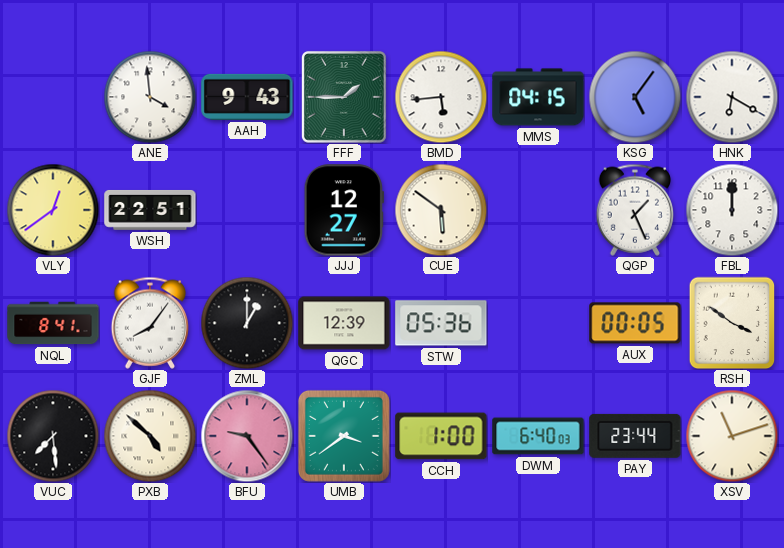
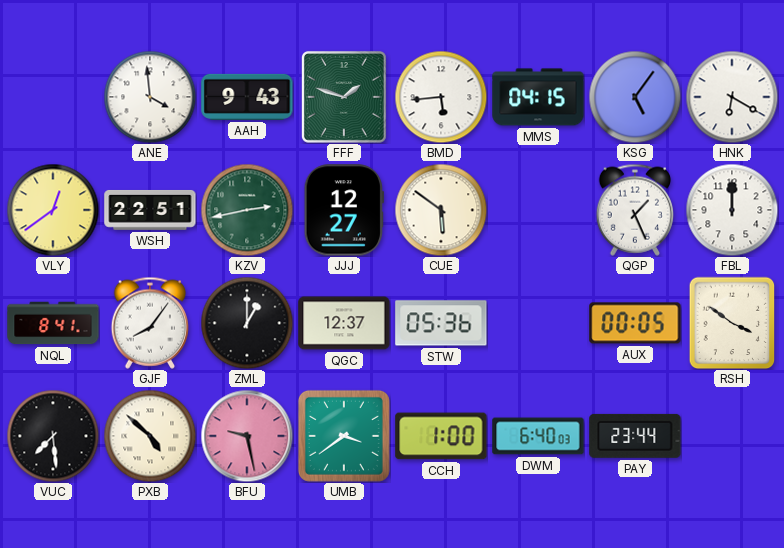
FFF: 1:45 -> 1:48
KZV: none -> 2:43
QGC: 12:39 -> 12:37
BFU: 9:24 -> 9:28
XSV: 11:12 -> none
